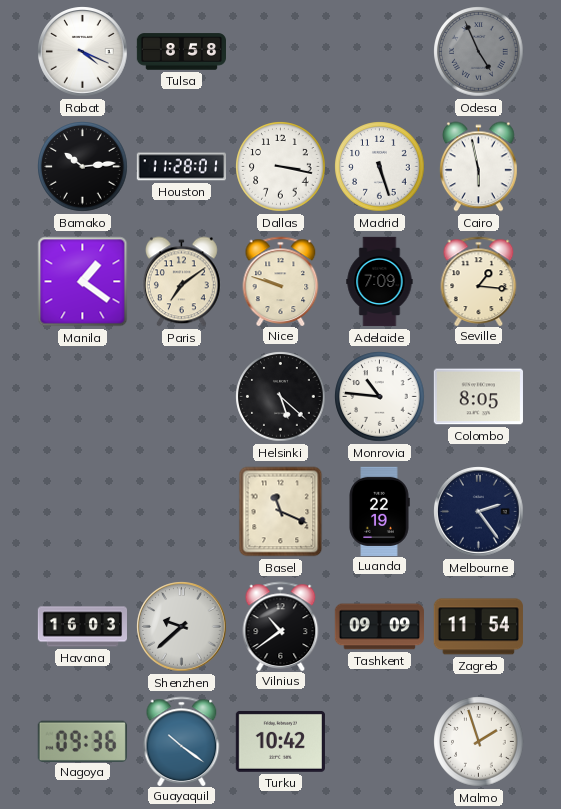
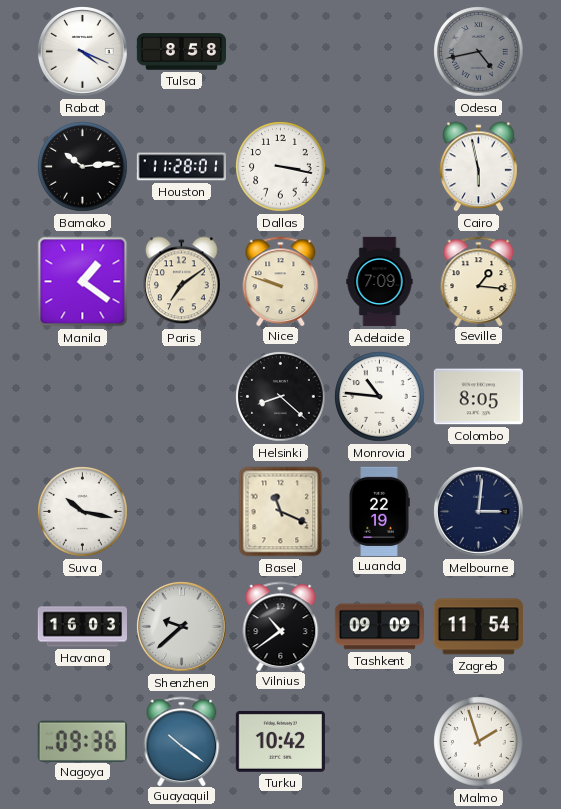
Odesa: 4:56 -> 4:43
Madrid: 5:27 -> none
Helsinki: 5:22 -> 8:22
Suva: none -> 10:17
Melbourne: 2:24 -> 3:01
